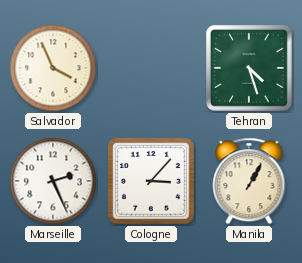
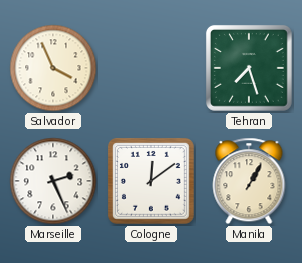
Tehran: 4:27 -> 7:27
Cologne: 3:07 -> 12:09
